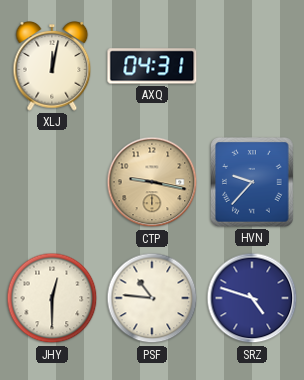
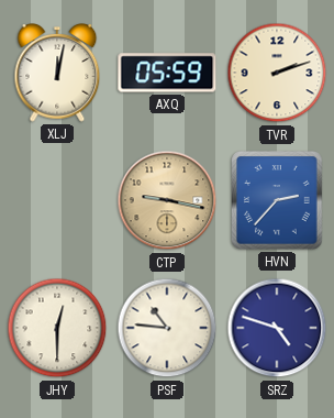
AXQ: 04:31 -> 05:59
TVR: none -> 2:12
HVN: 9:37 -> 2:37
